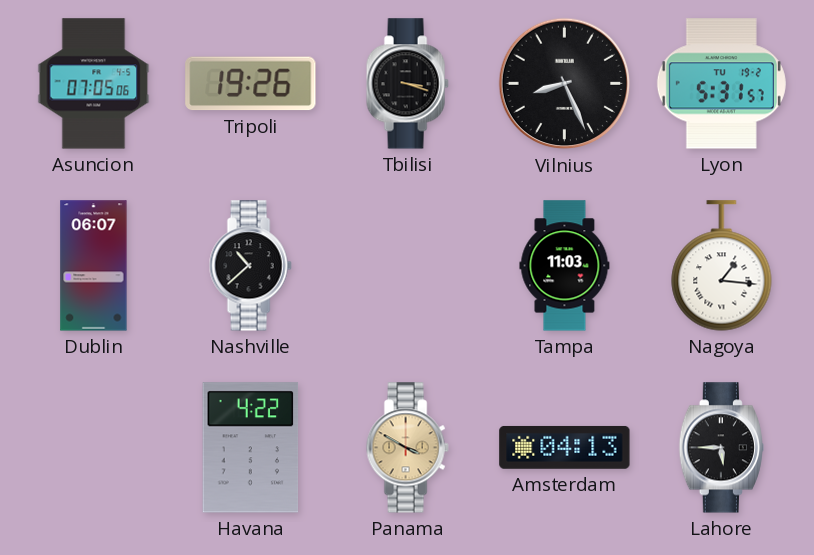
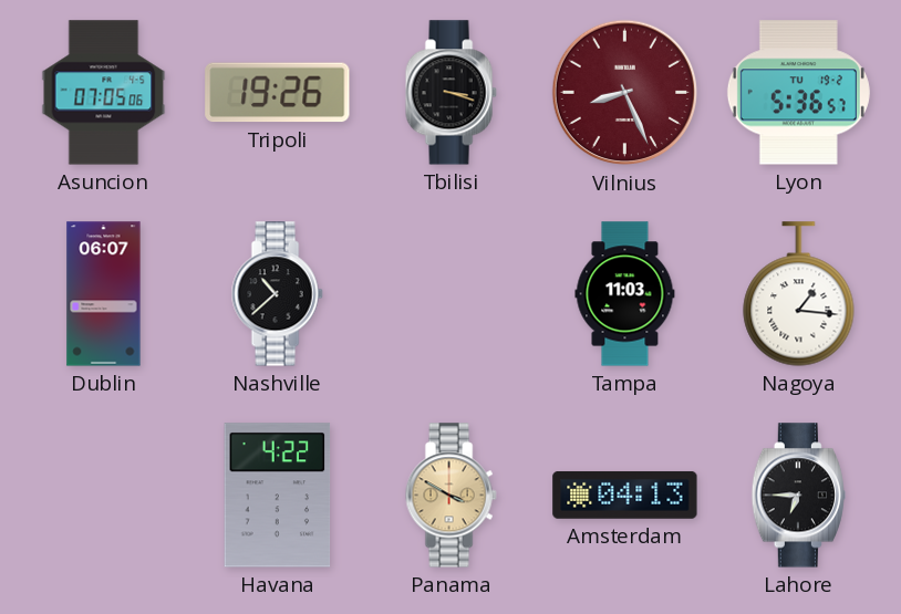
Vilnius dial: black -> burgundy
Lyon: 5:31 -> 5:36
Lahore: 5:45 -> 6:45
